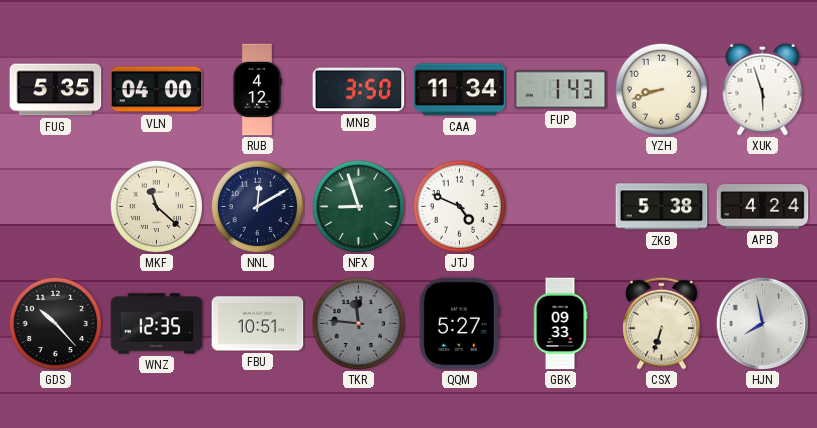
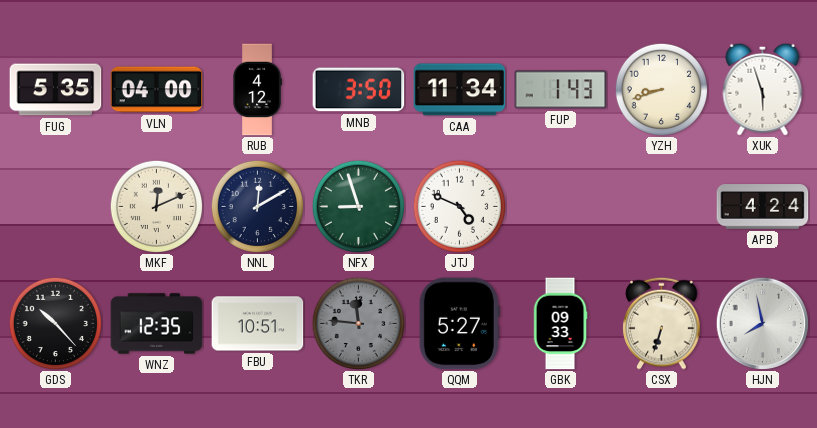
MKF: 11:22 -> 12:11
ZKB: 5:38 -> none
